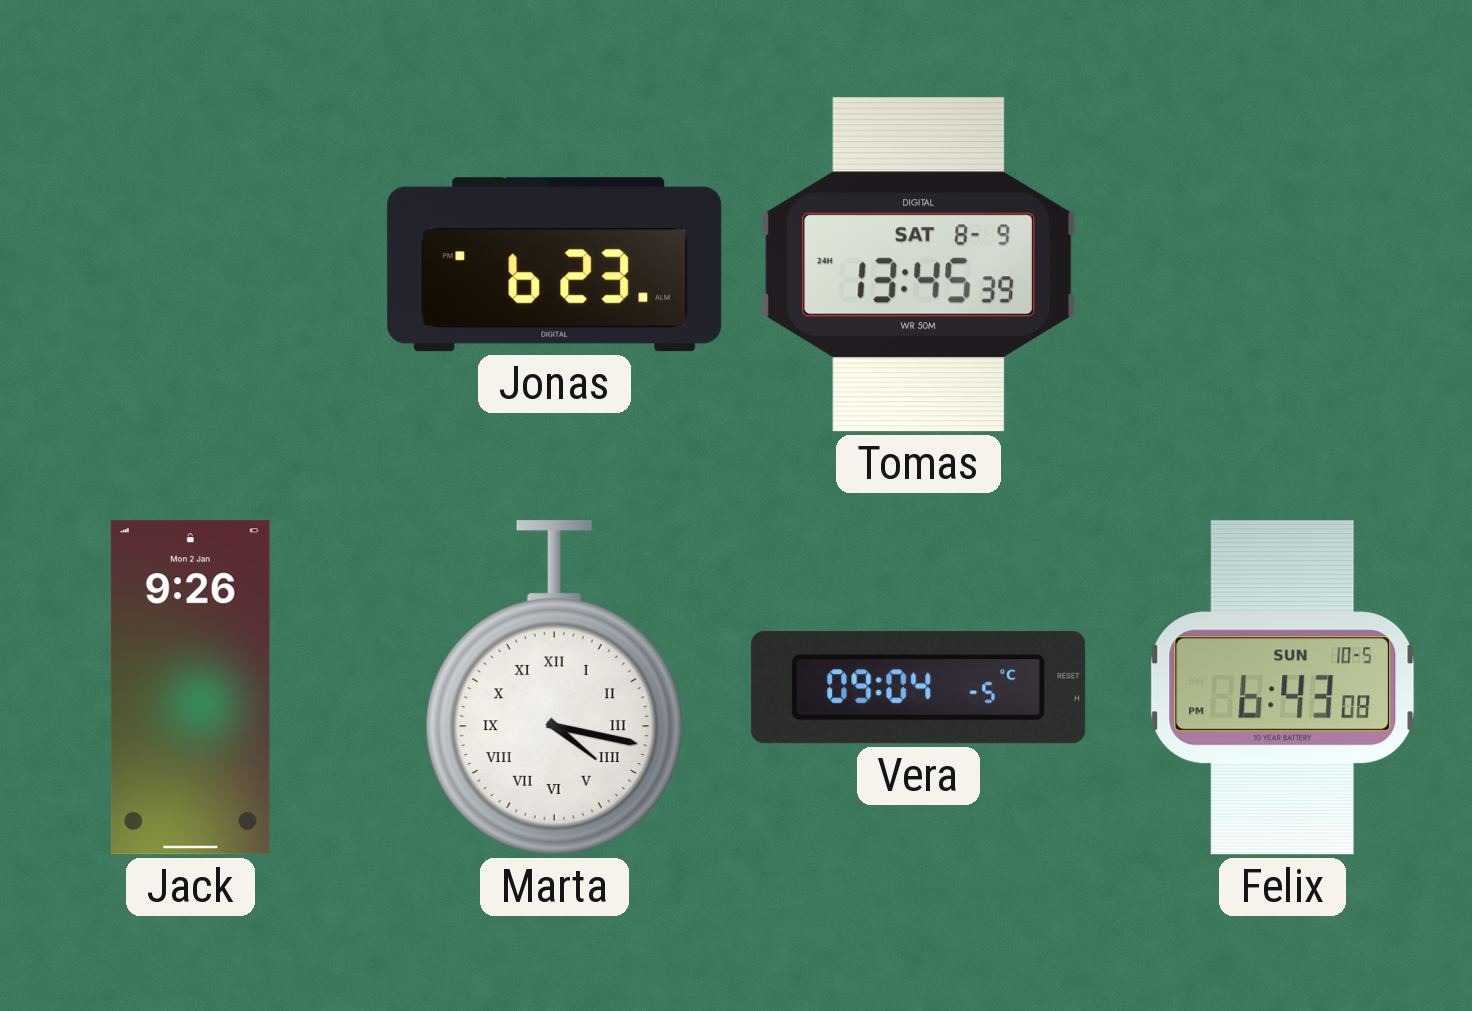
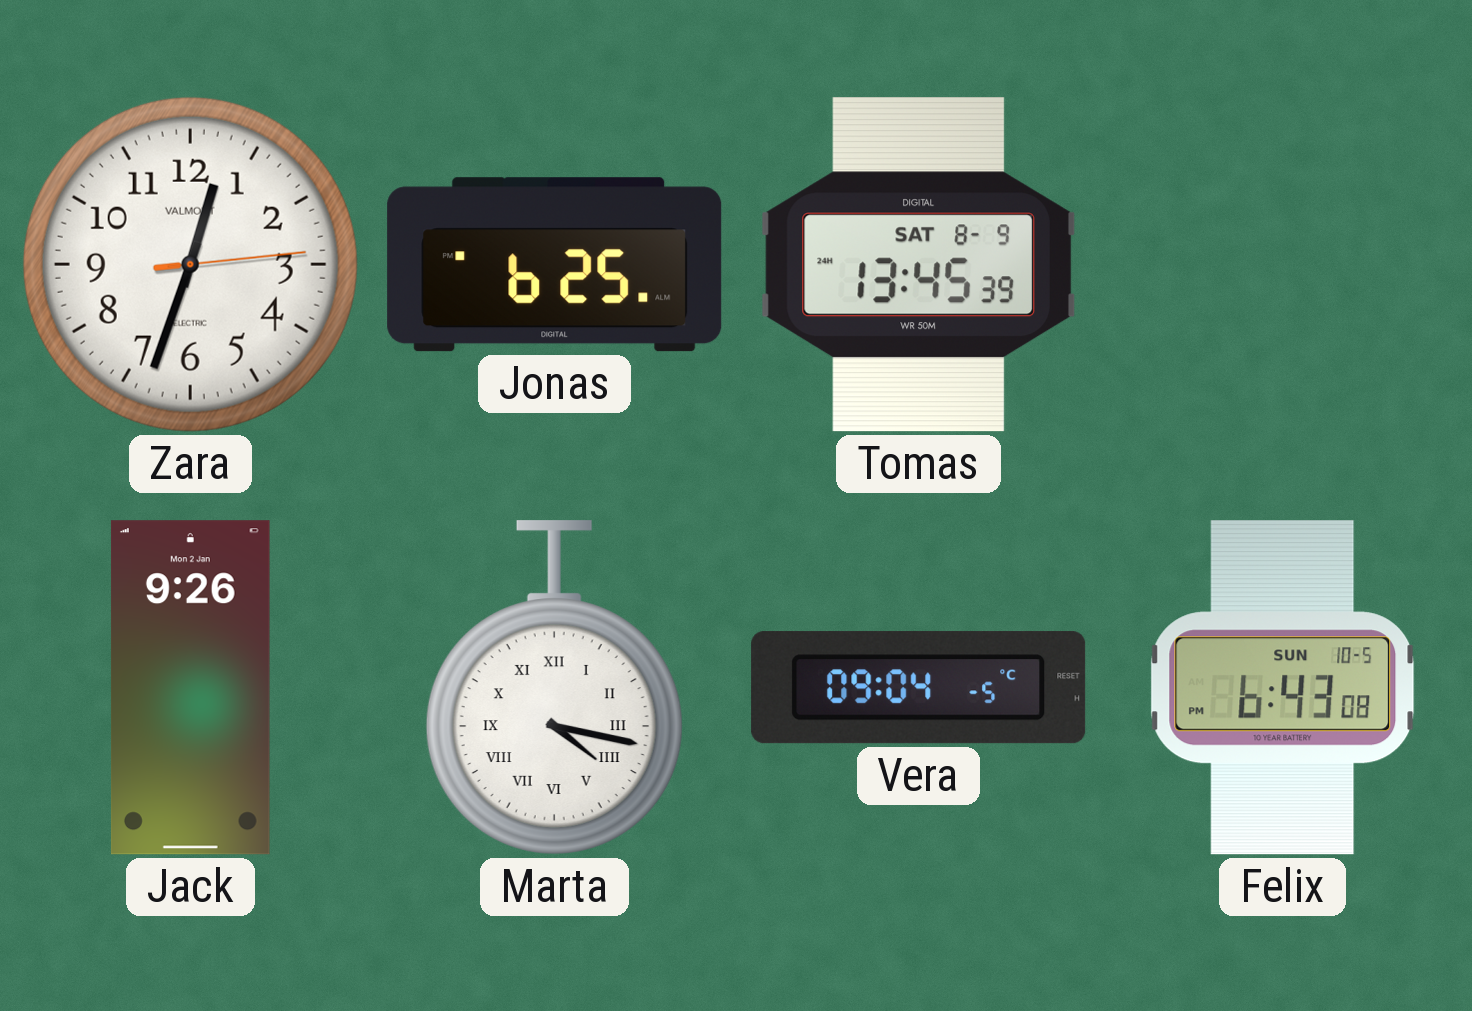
Zara: none -> 12:33
Jonas: 6:23 -> 6:25
